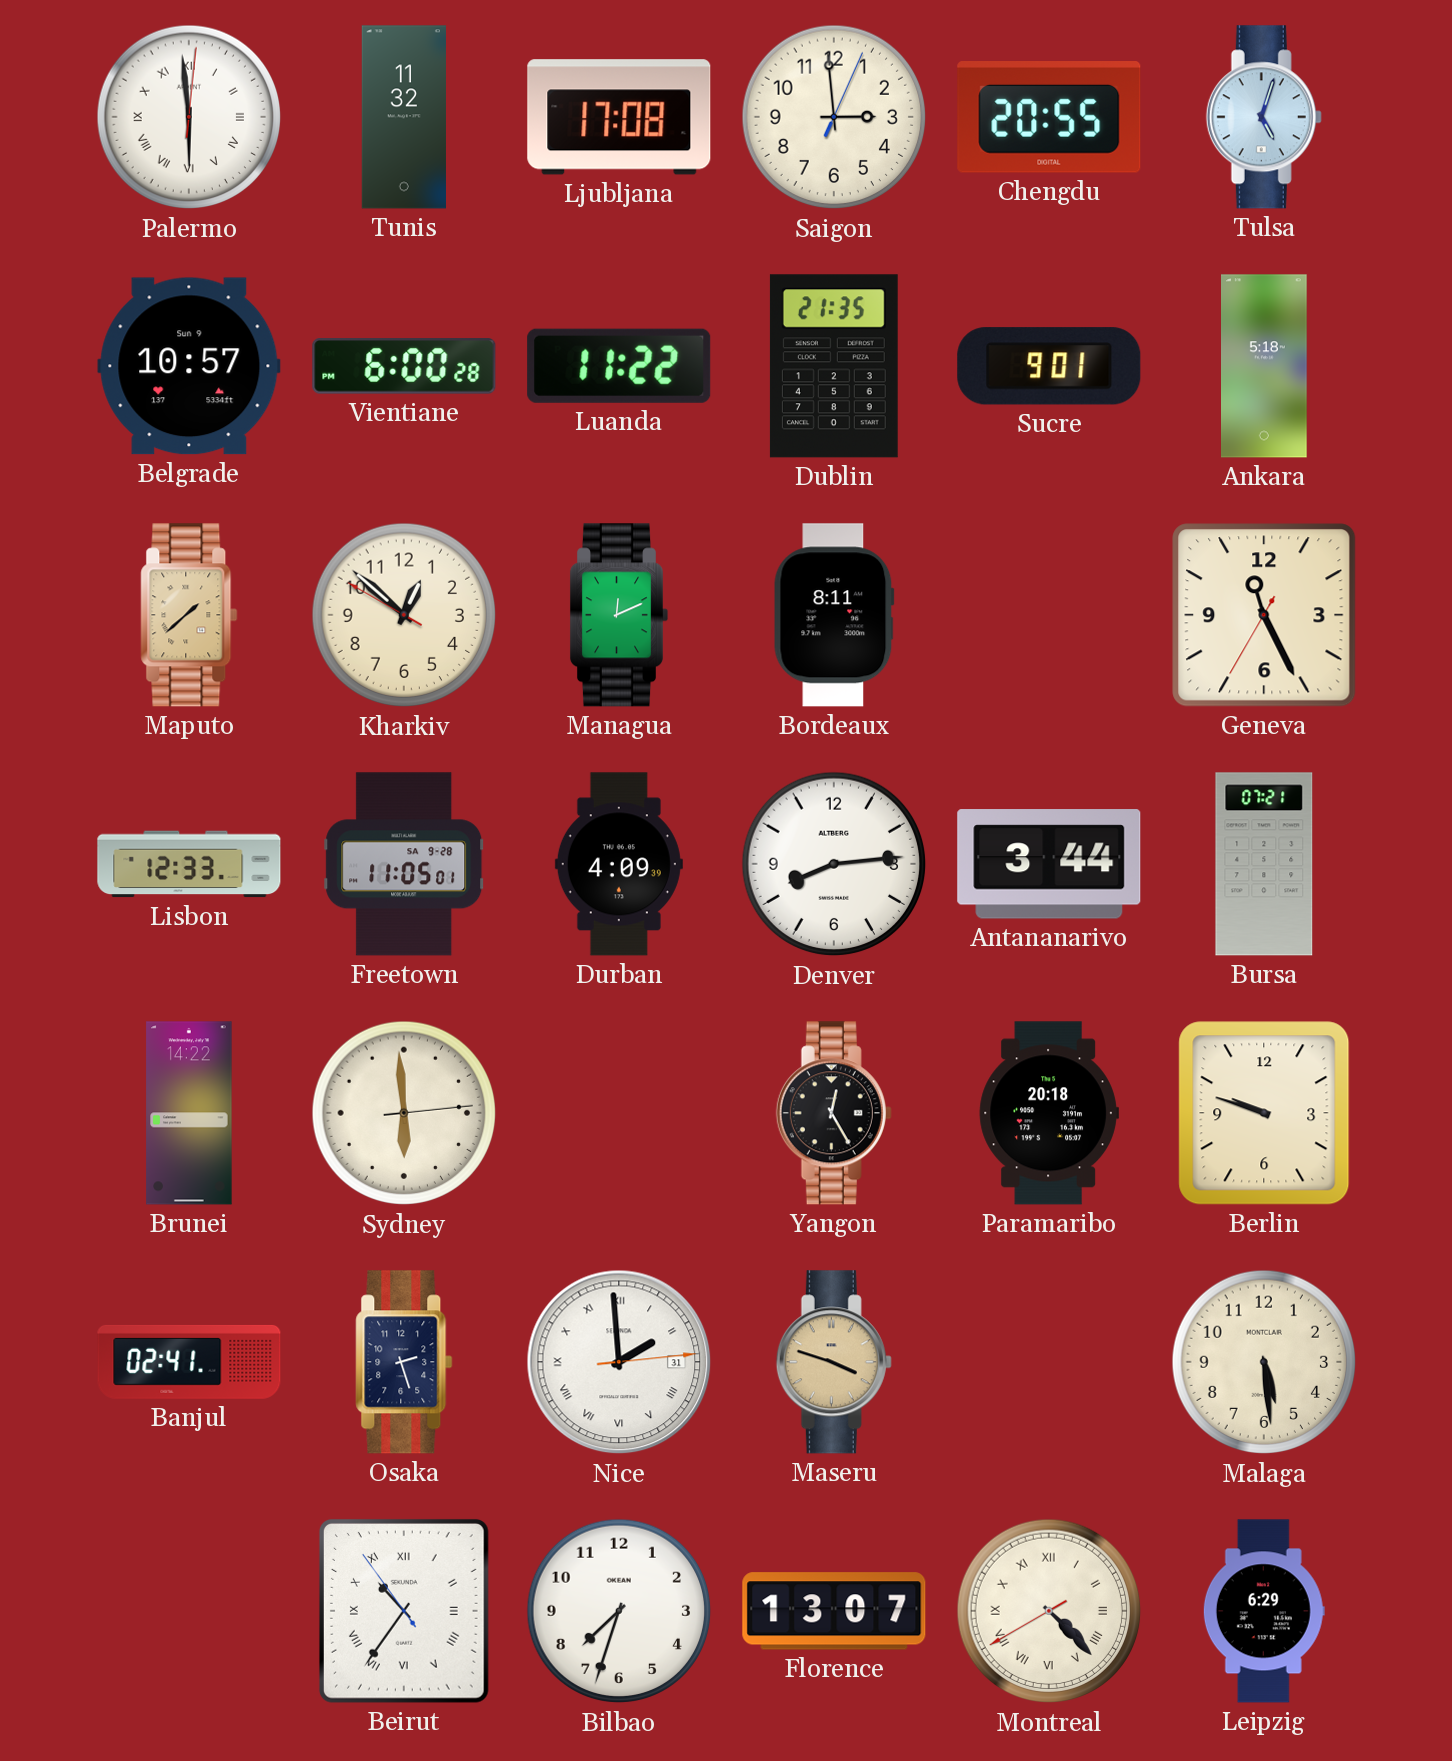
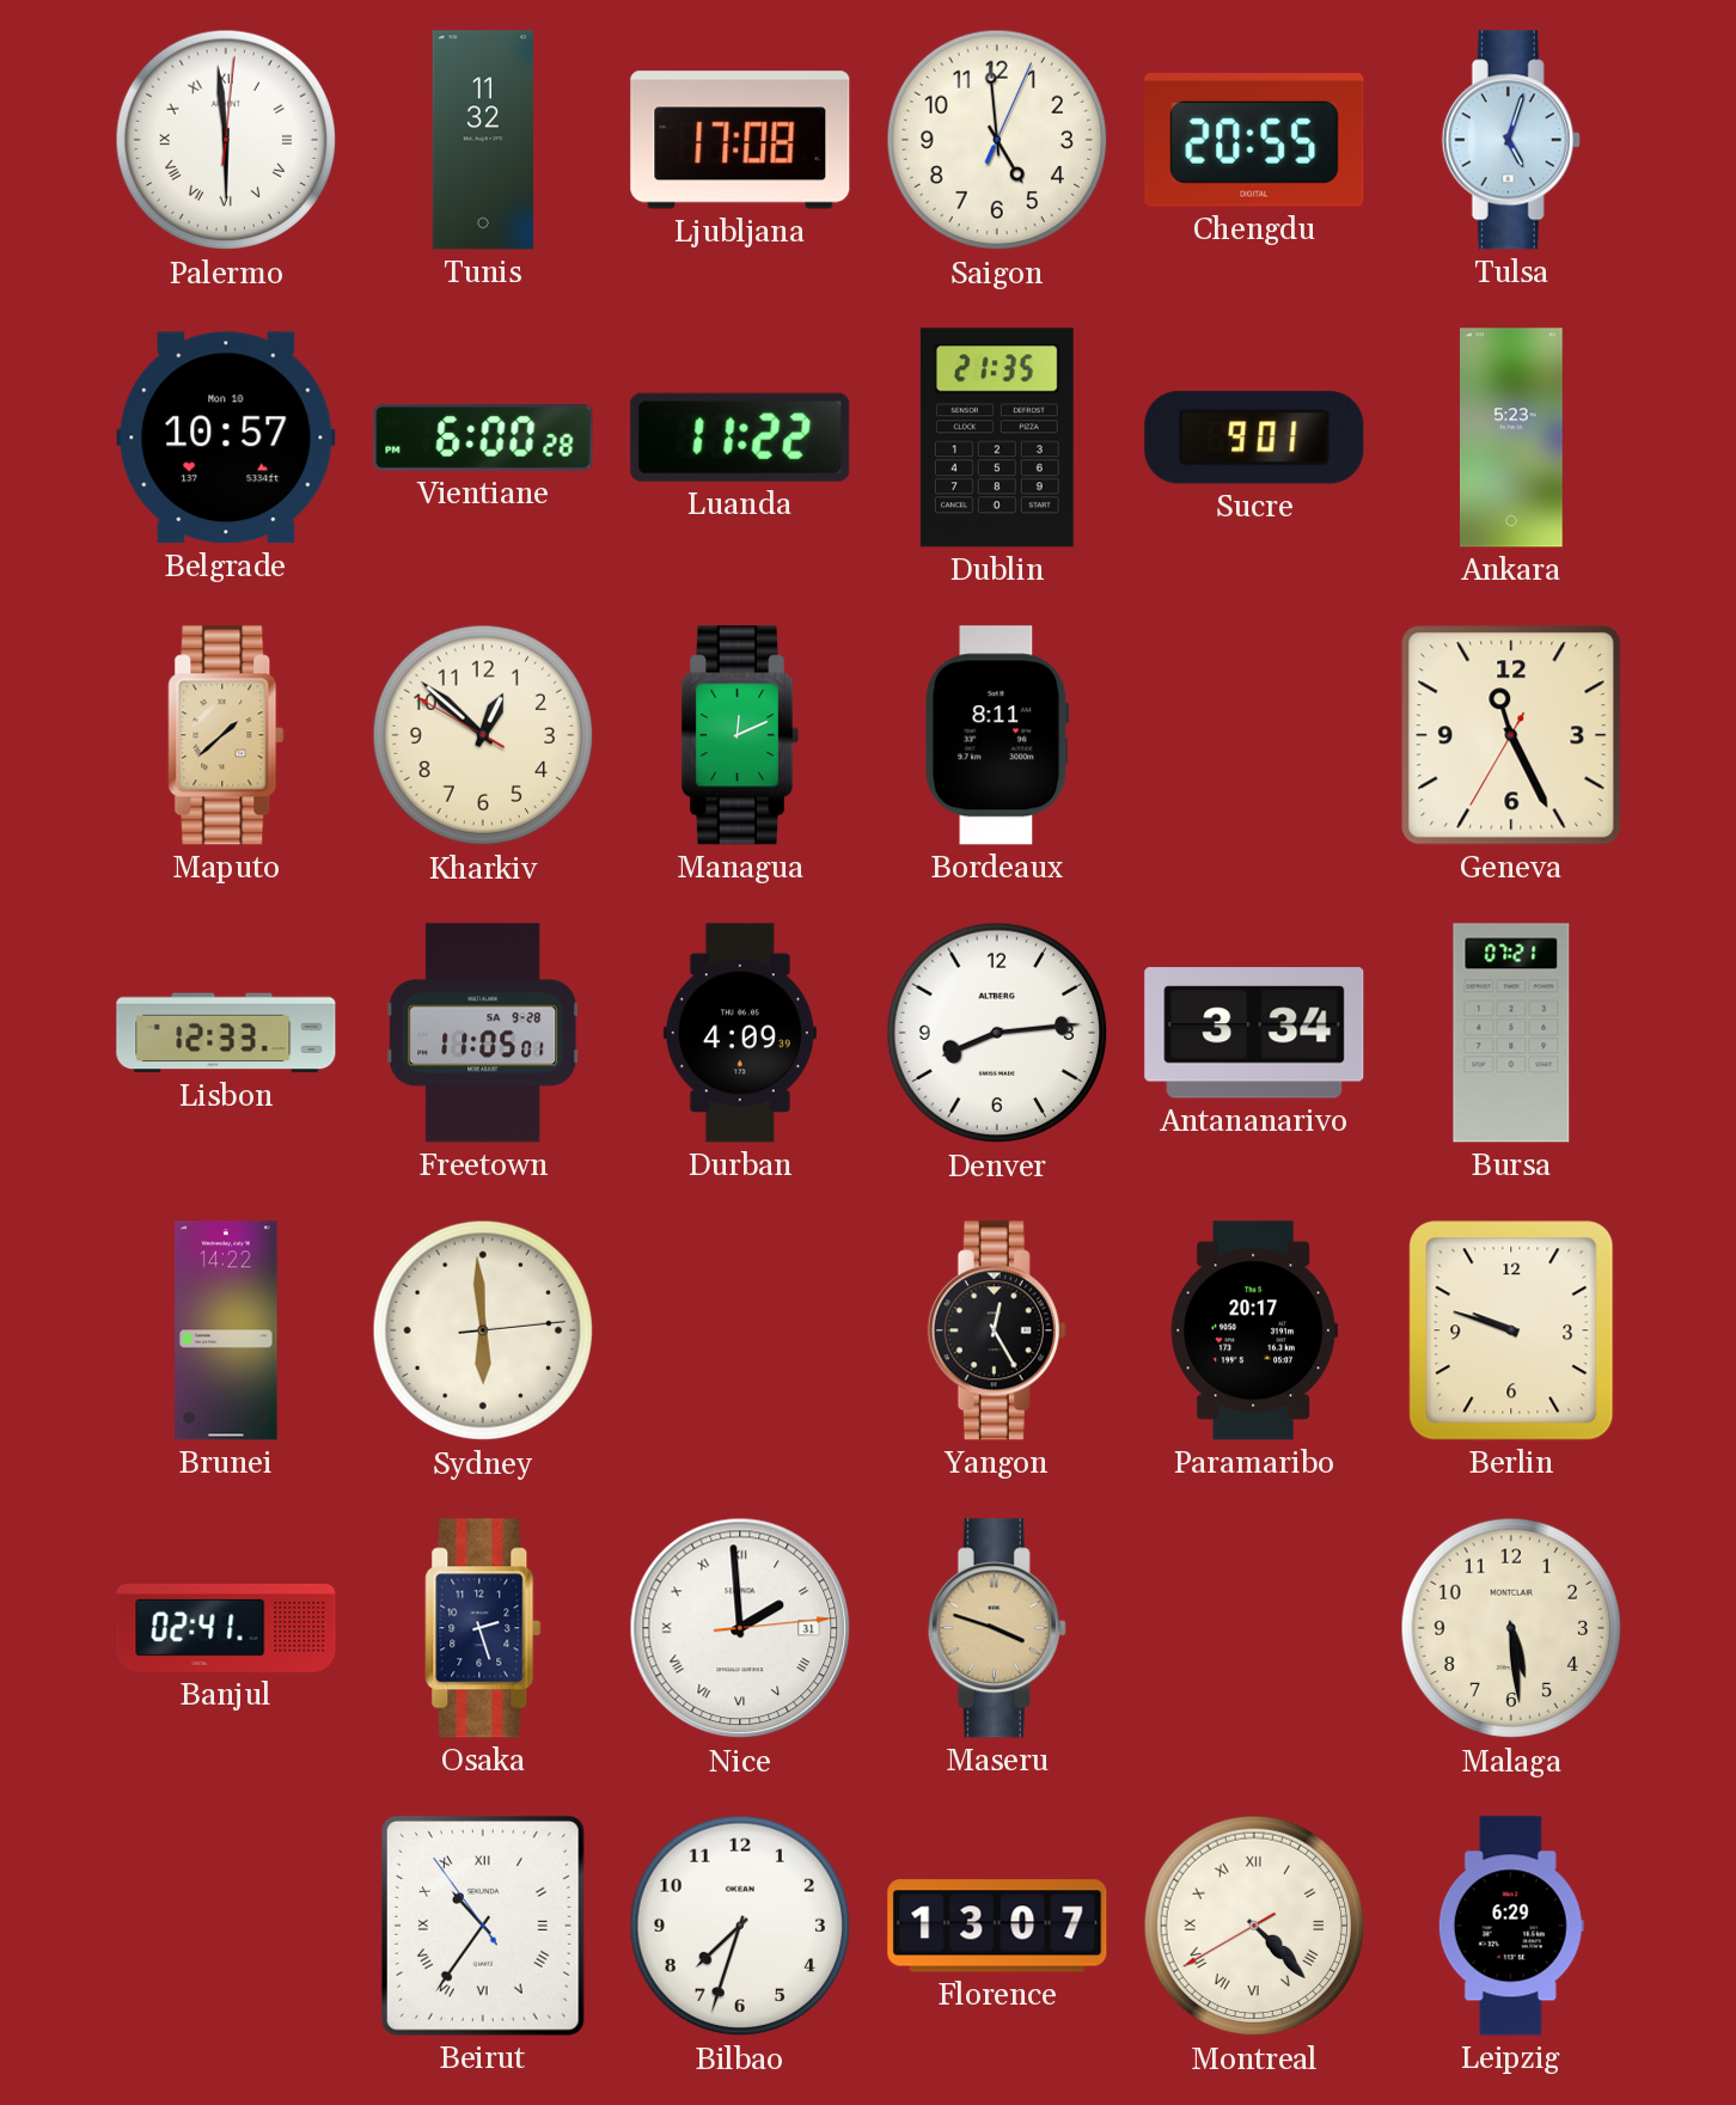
Saigon: 2:59 -> 4:59
Belgrade date: Sun 9 -> Mon 10
Ankara: 5:18 -> 5:23
Antananarivo: 3:44 -> 3:34
Paramaribo: 20:18 -> 20:17
